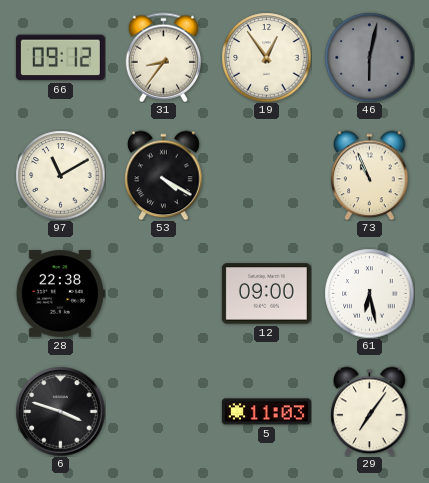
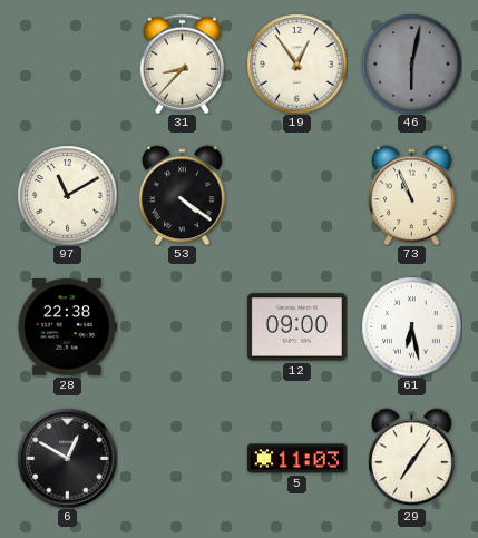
66: 09:12 -> none
31: 8:36 -> 8:37
53: 4:20 -> 4:21
6: 3:48 -> 12:50
